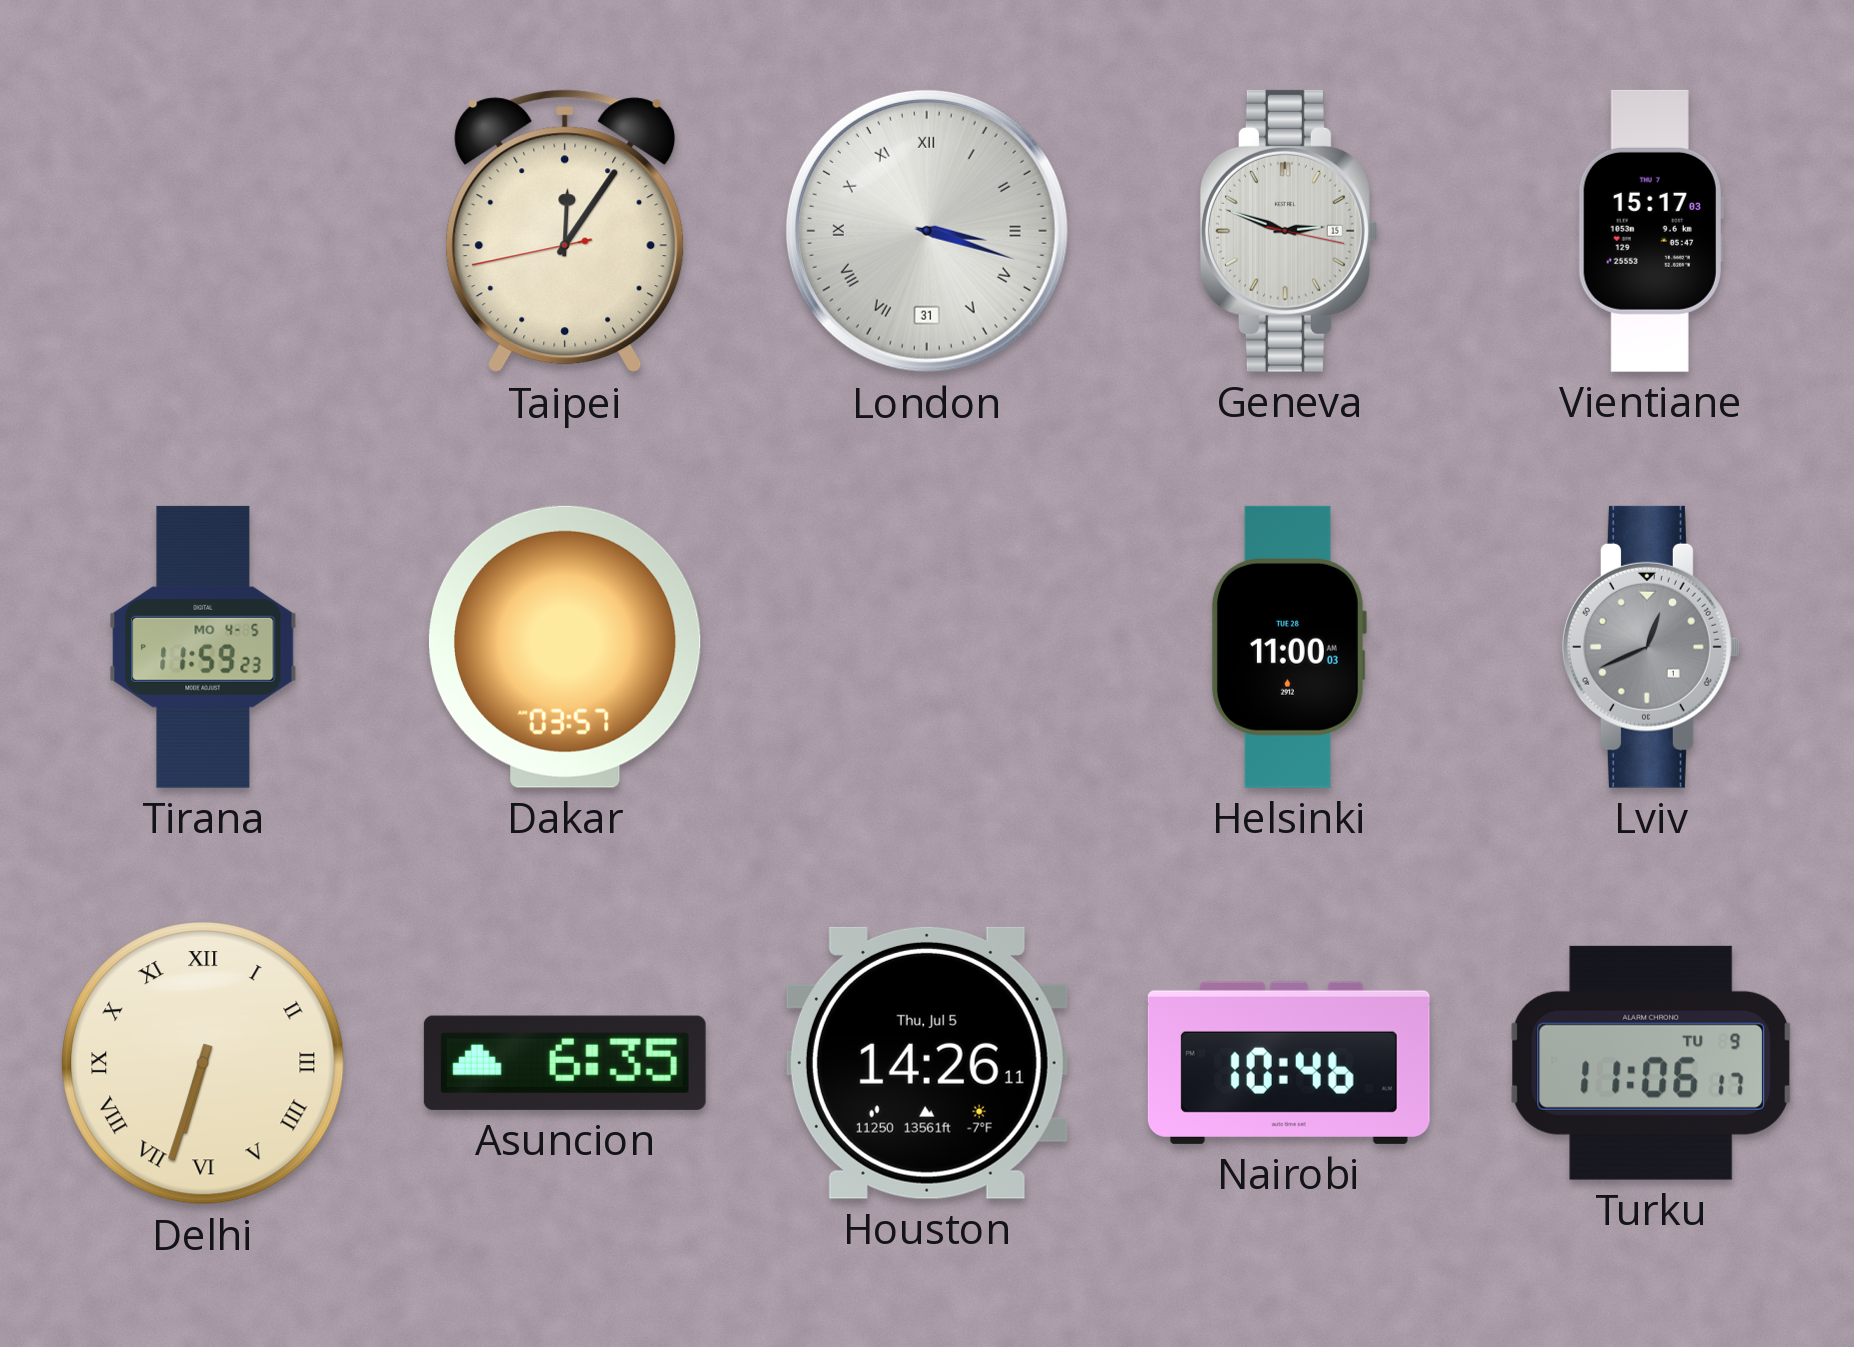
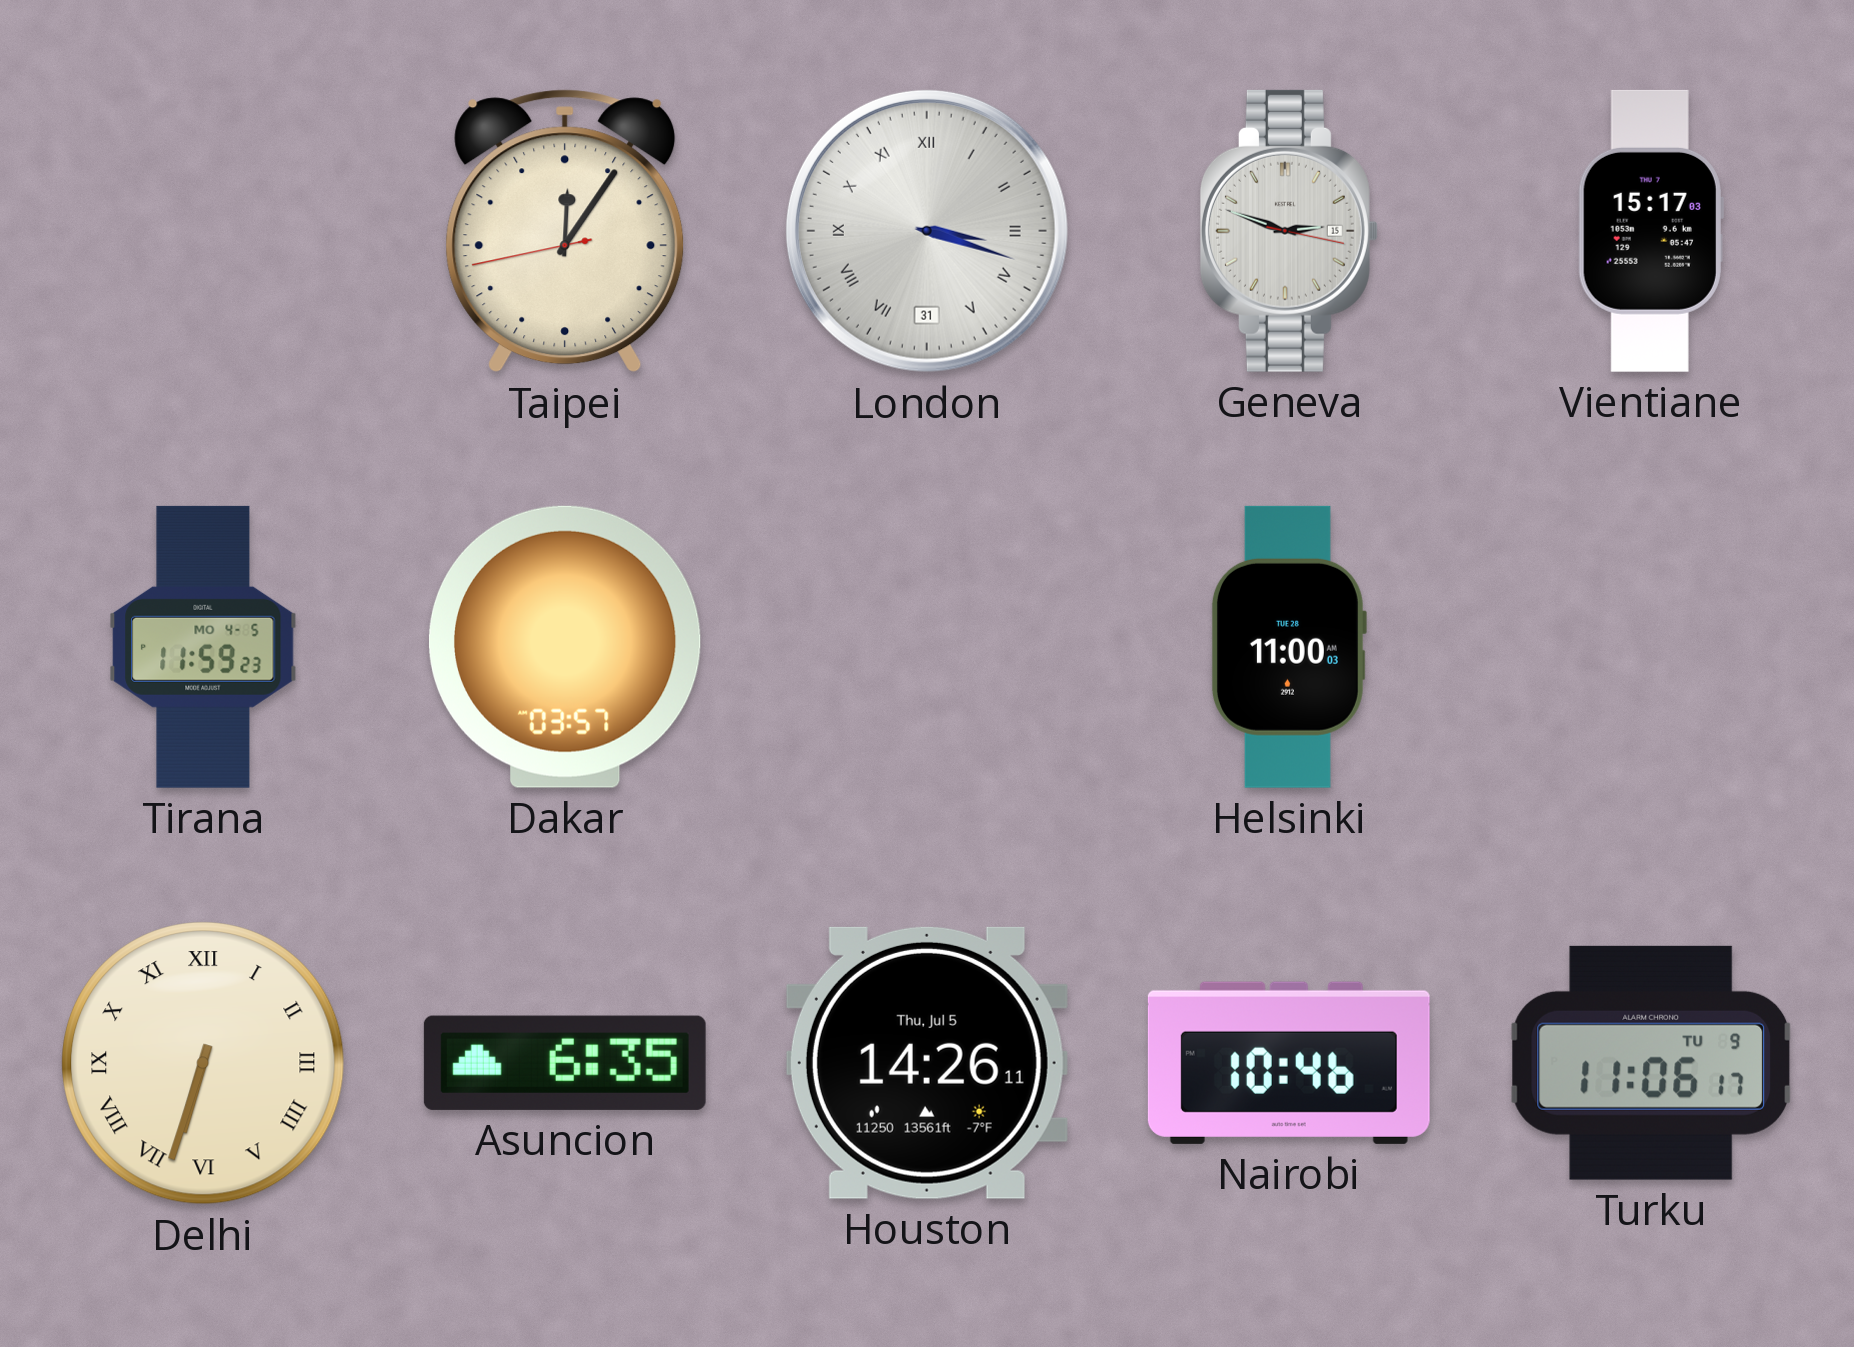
Lviv: 12:41 -> none
